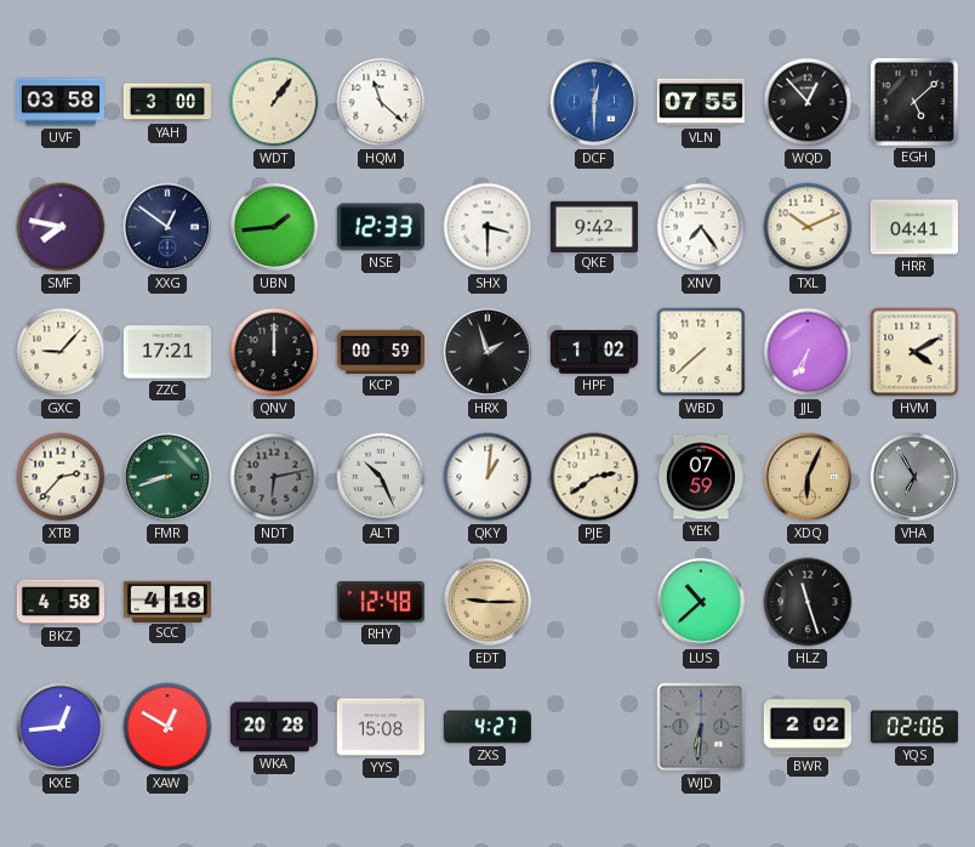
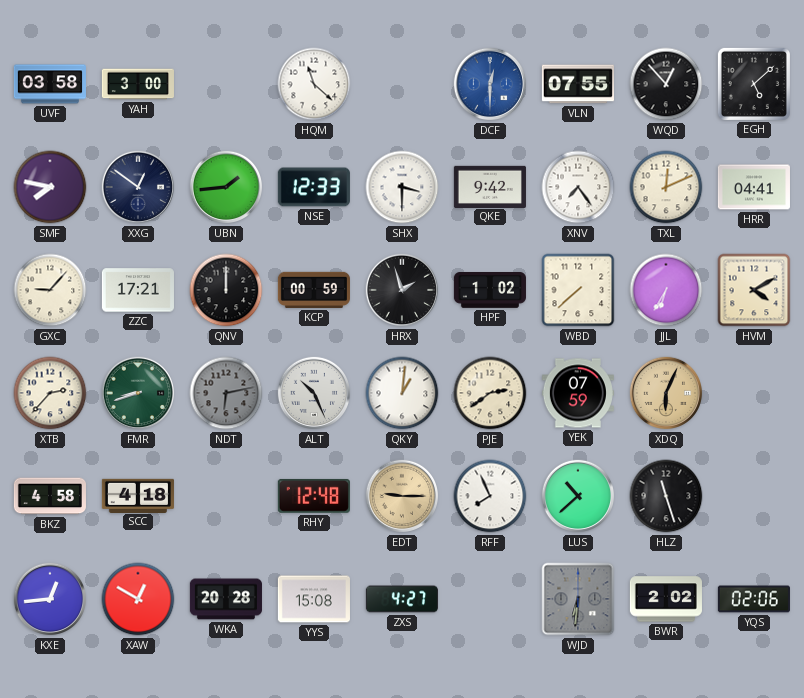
WDT: 1:06 -> none
TXL: 10:11 -> 12:11
VHA: 6:55 -> none
RFF: none -> 7:56
